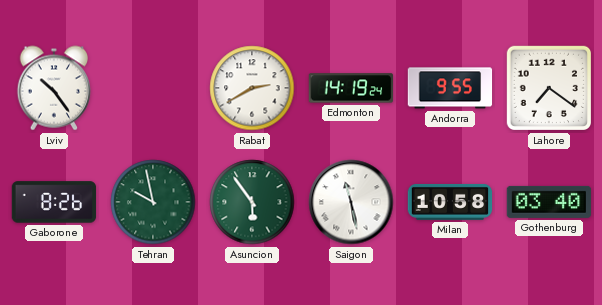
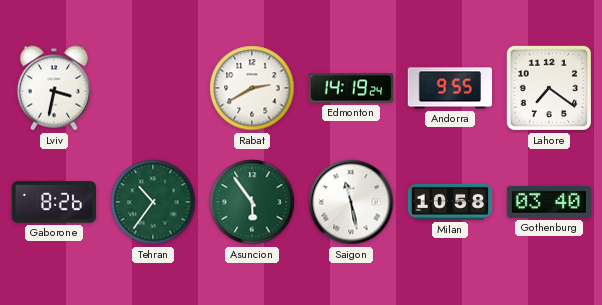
Lviv: 10:24 -> 3:32
Tehran: 9:58 -> 10:36
